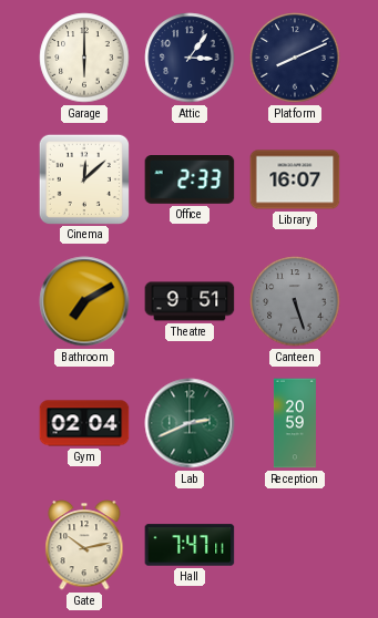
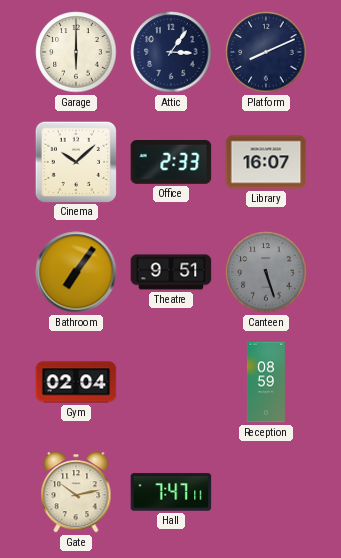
Cinema: 12:08 -> 10:08
Bathroom: 7:10 -> 7:06
Lab: 2:41 -> none
Reception: 20:59 -> 08:59
